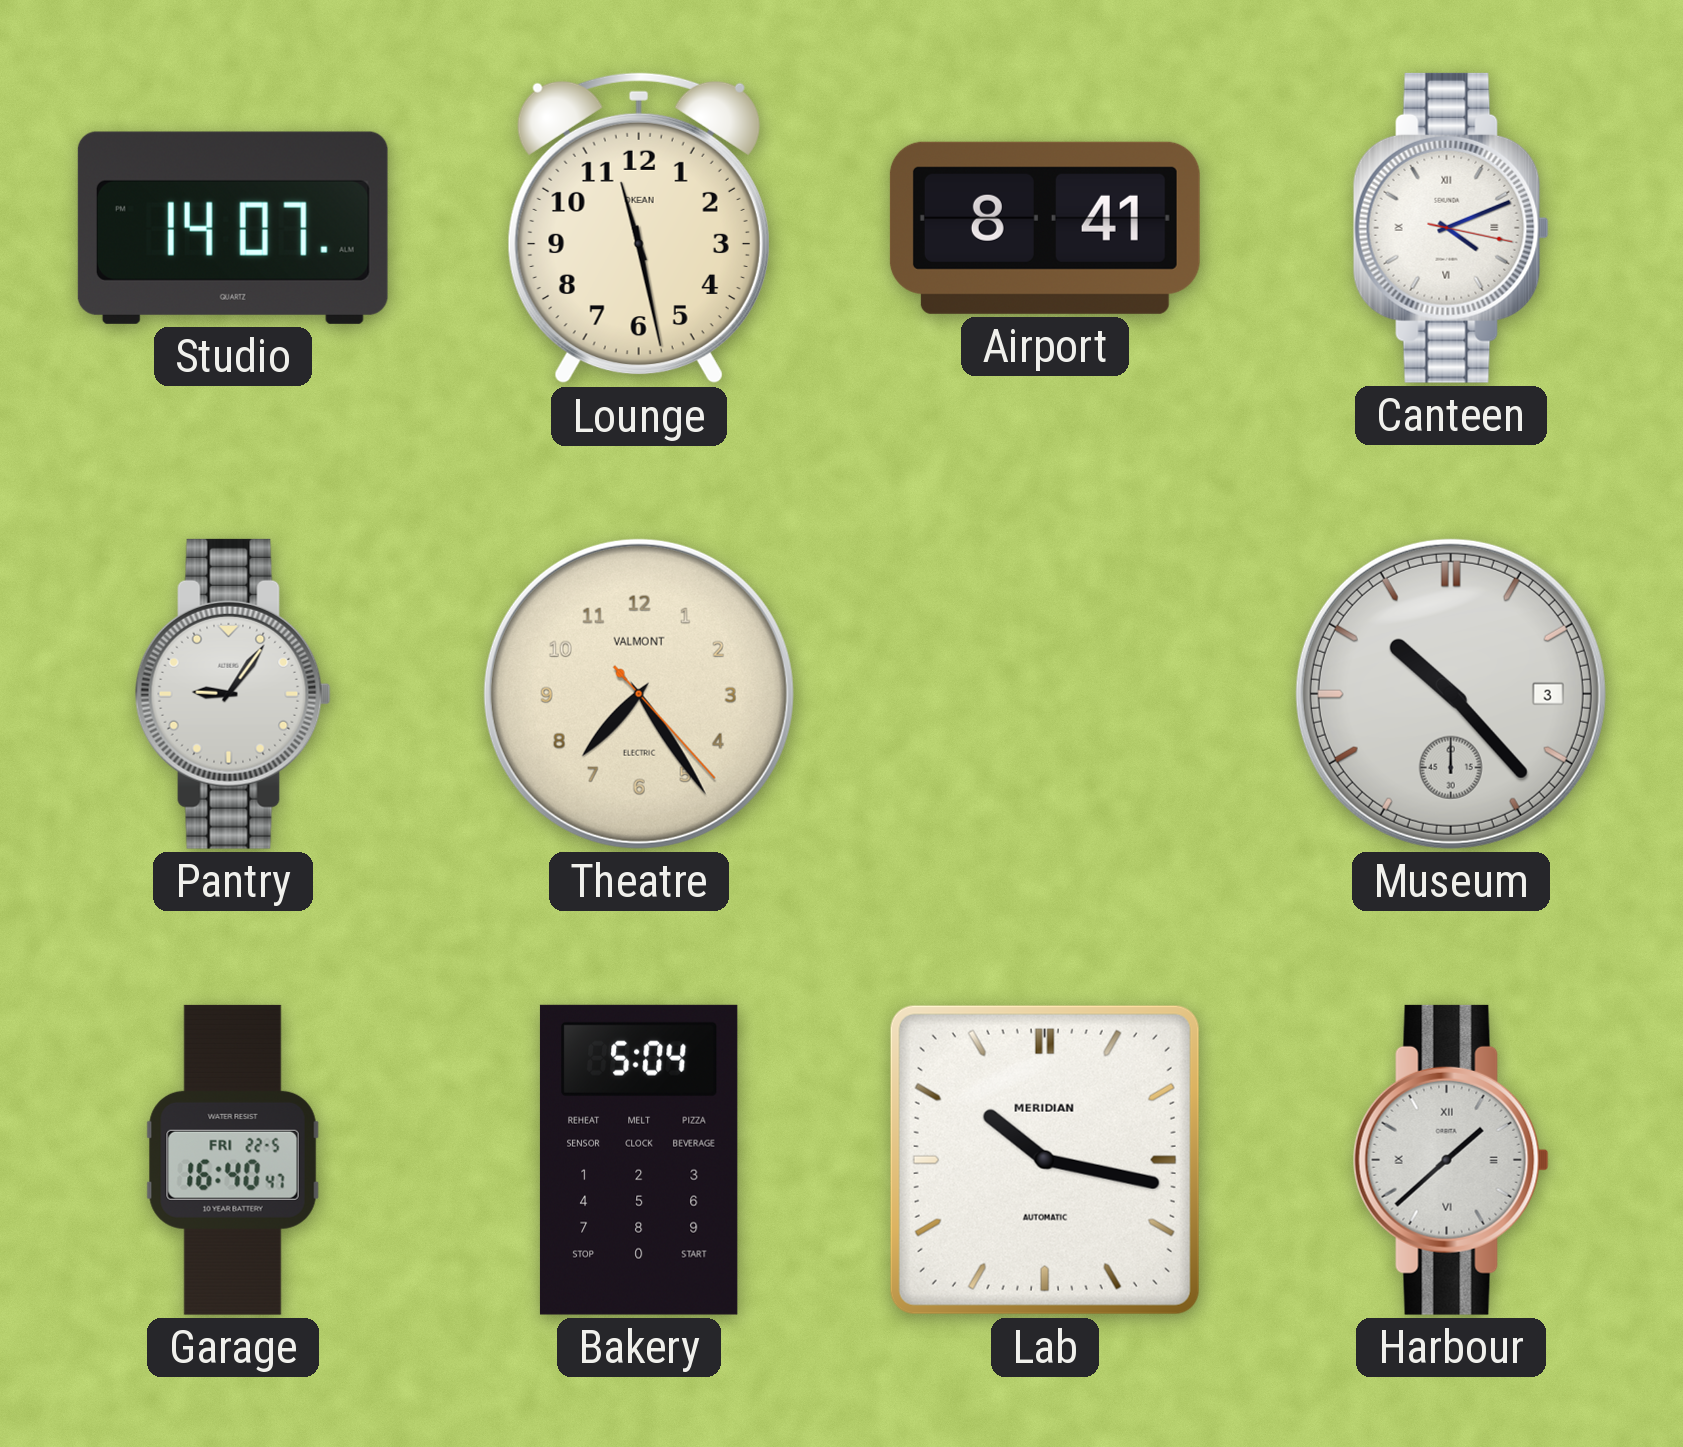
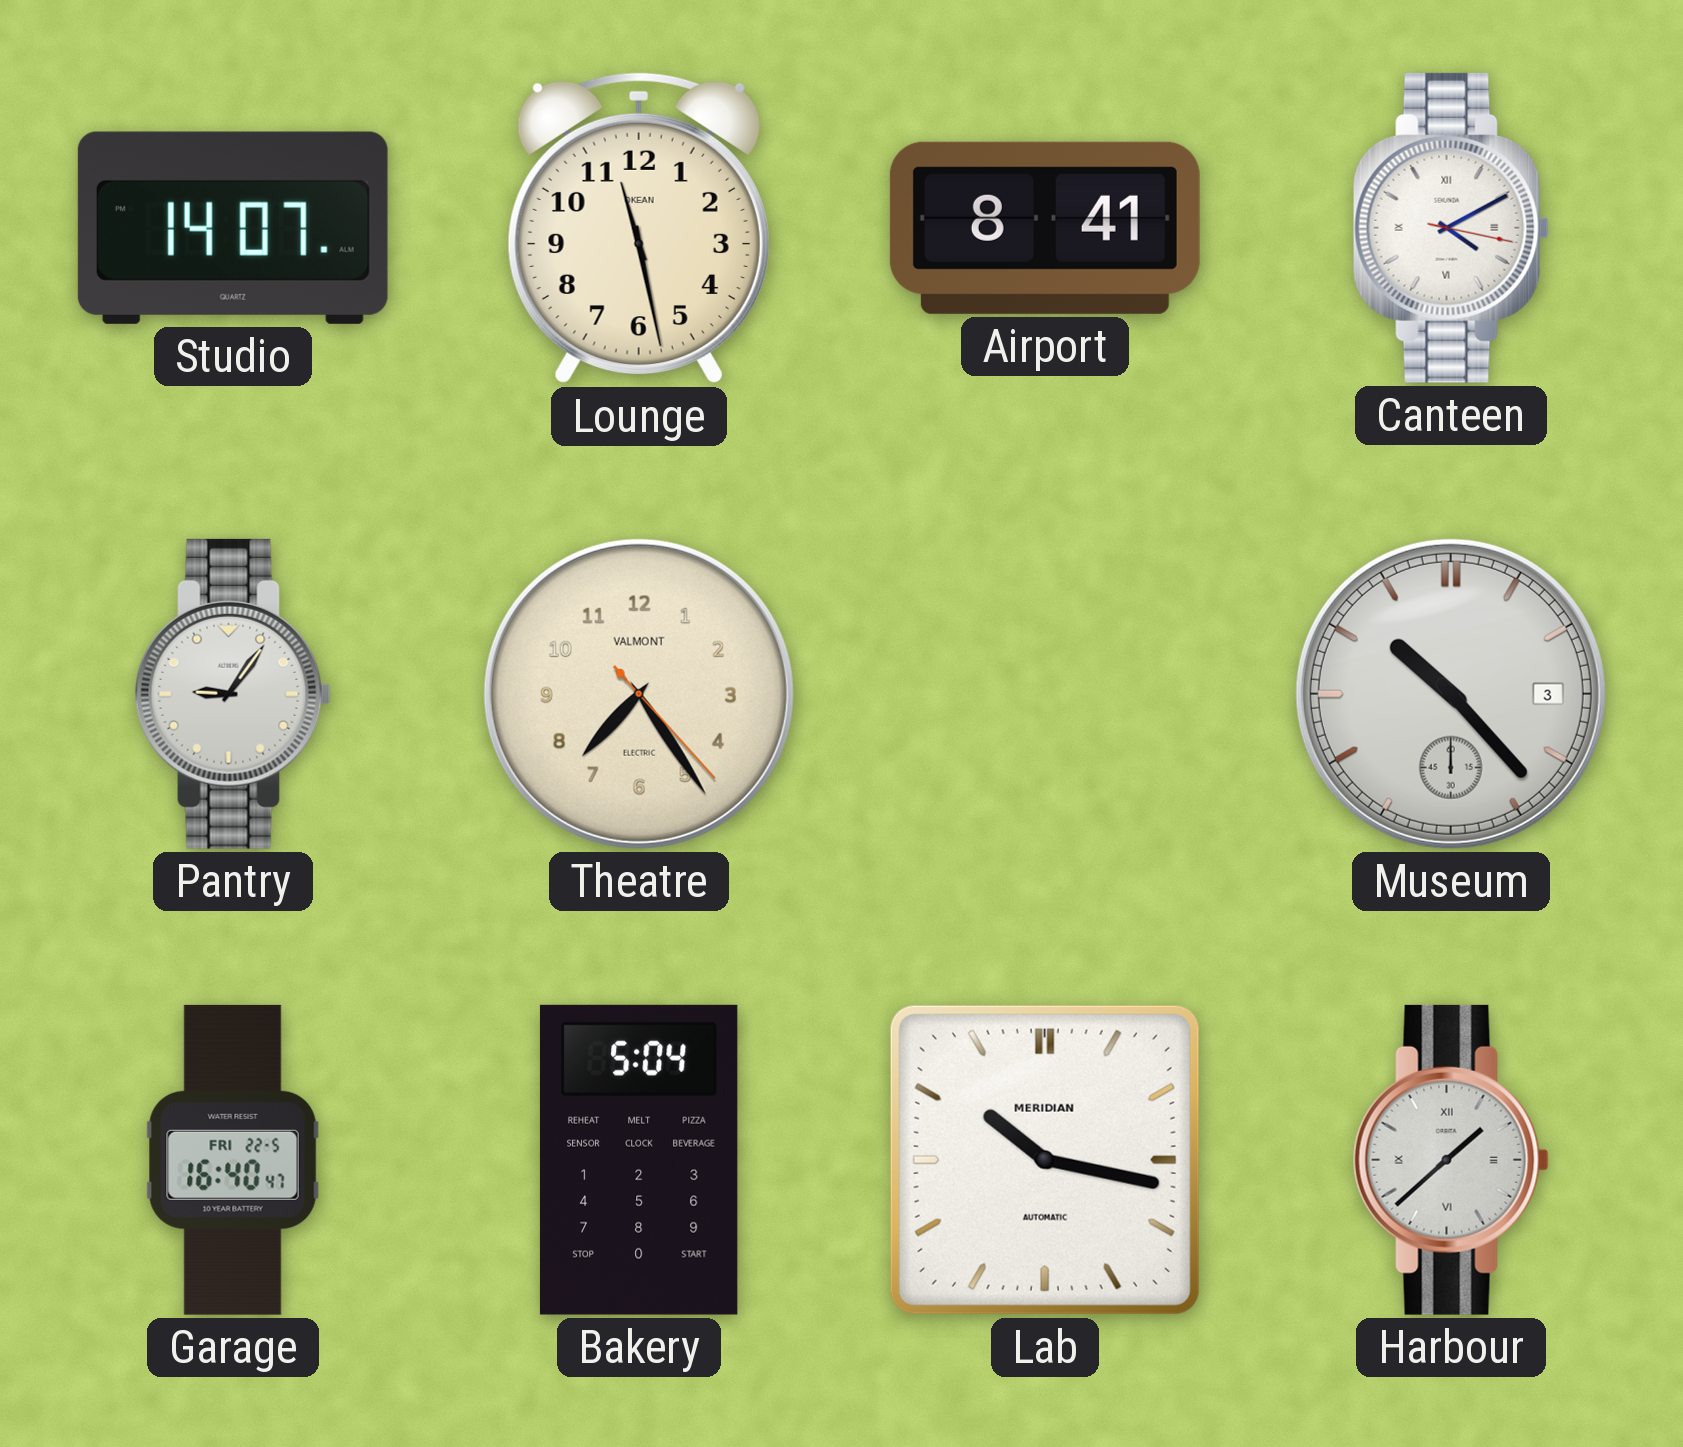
Canteen: 4:11 -> 4:10
